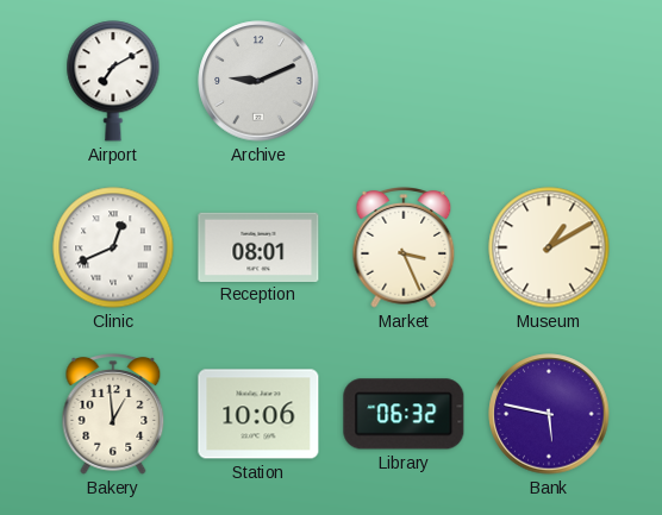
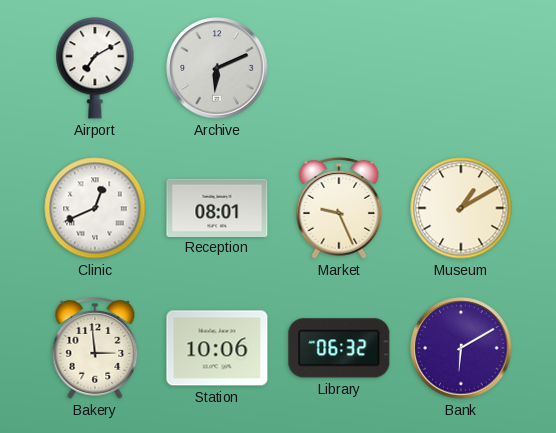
Archive: 9:11 -> 6:11
Market: 3:26 -> 9:26
Bakery: 12:59 -> 2:59
Bank: 5:47 -> 6:10
